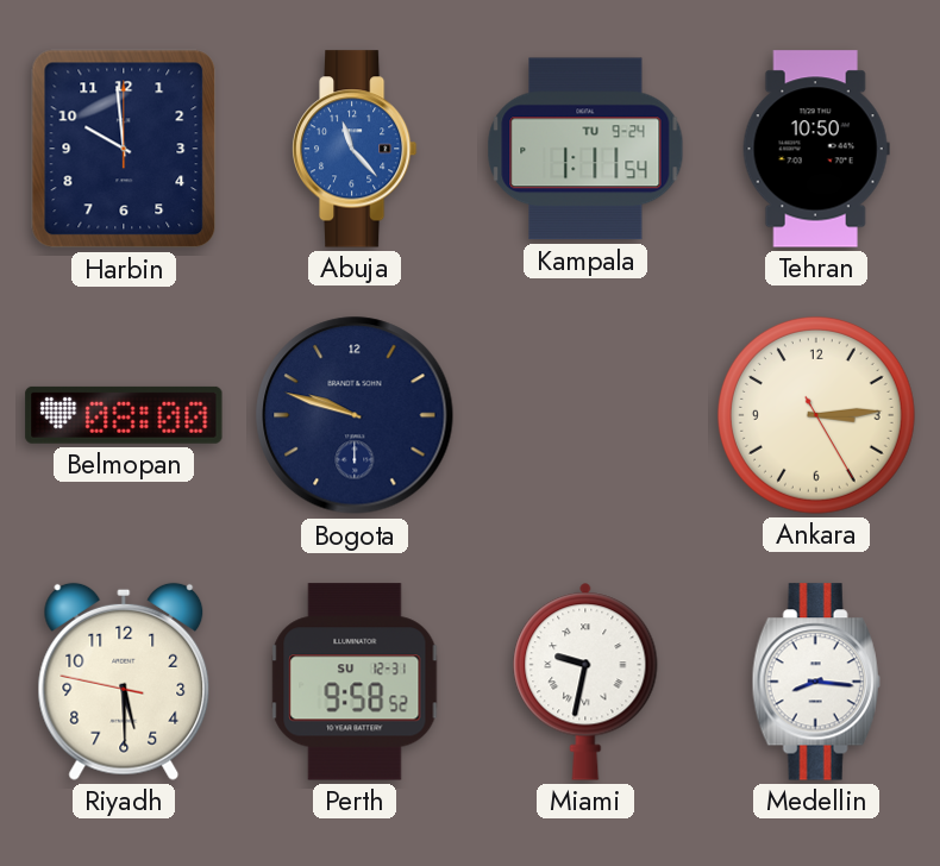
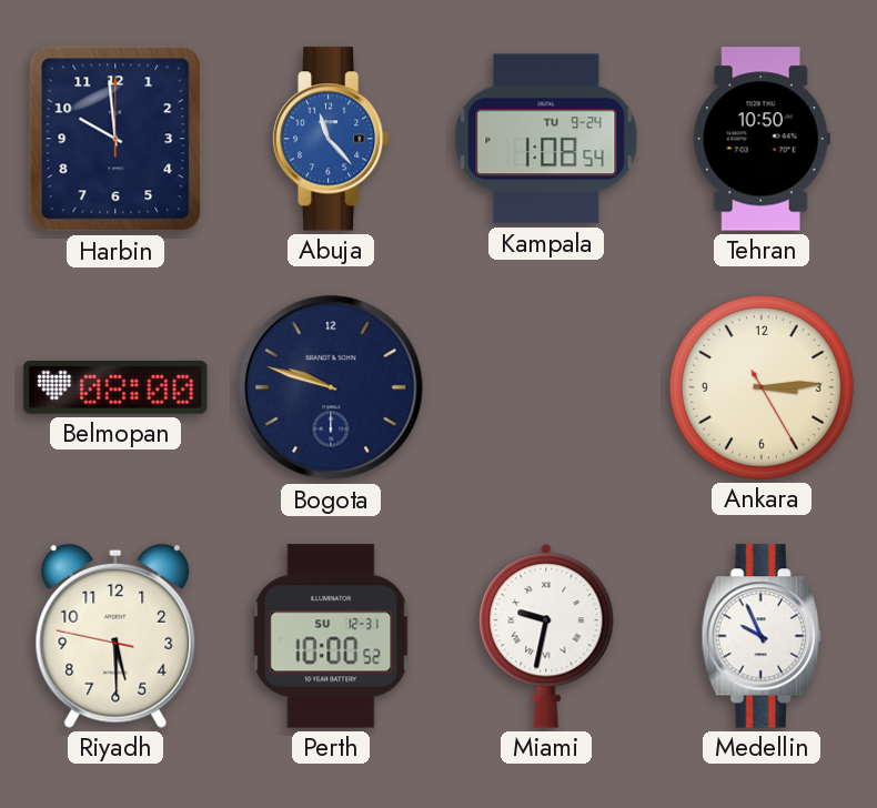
Kampala: 1:11 -> 1:08
Perth: 9:58 -> 10:00
Medellin: 8:16 -> 9:56
